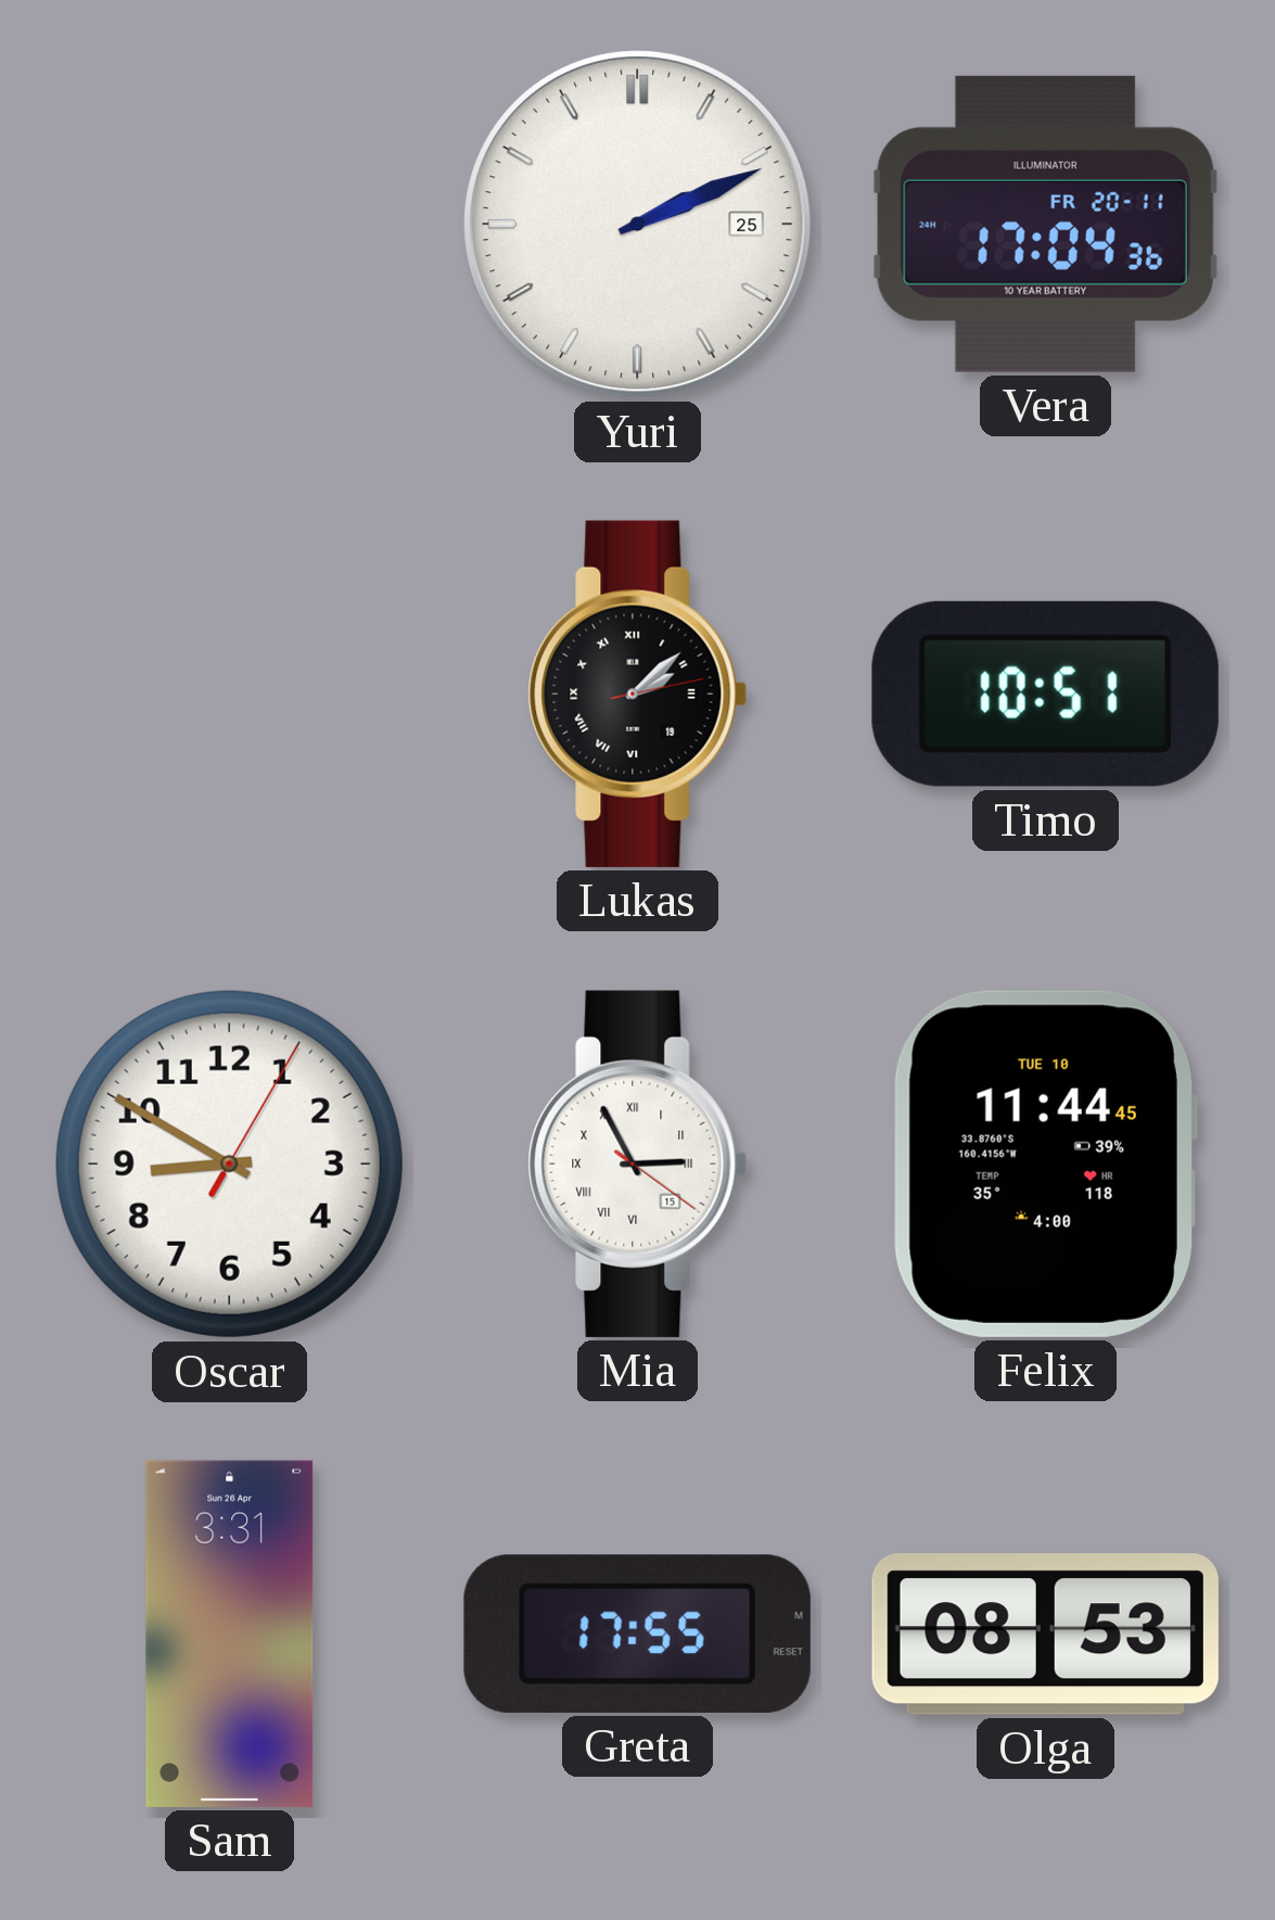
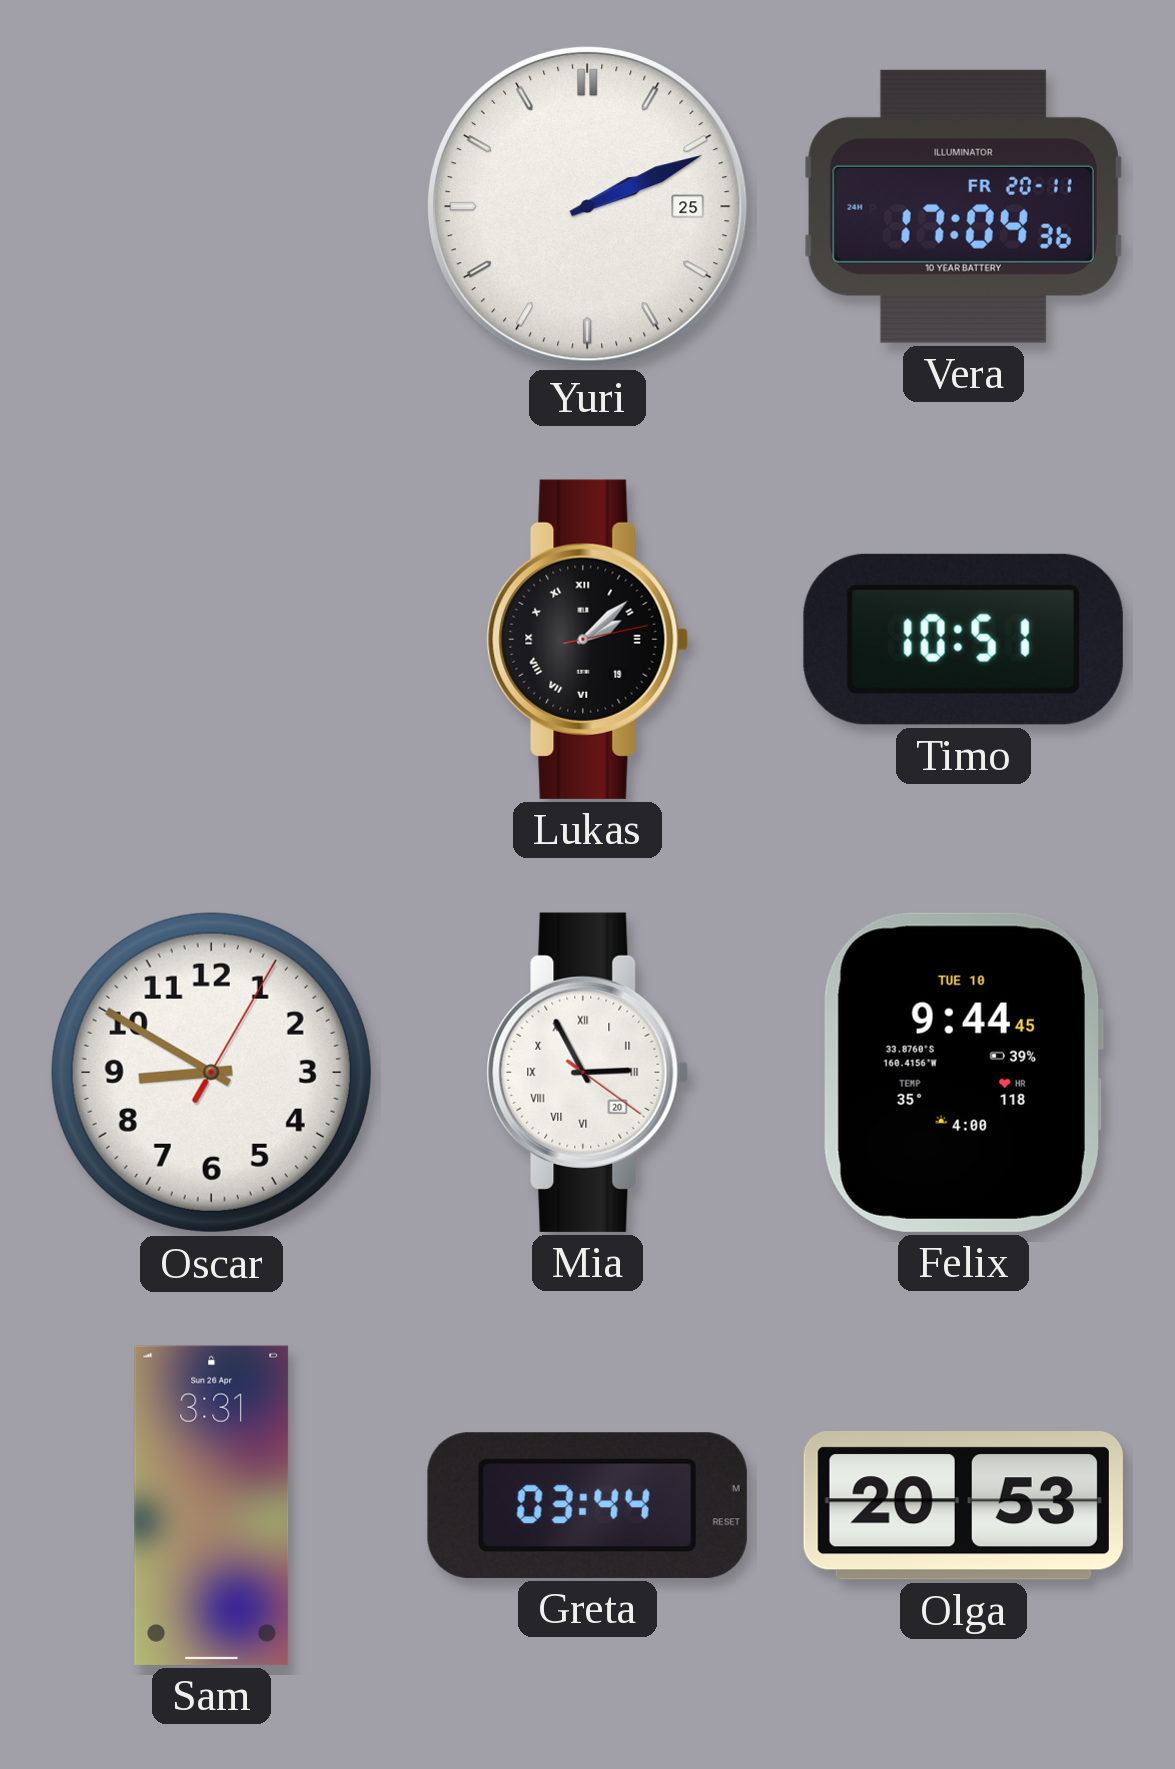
Mia date: 15 -> 20
Felix: 11:44 -> 9:44
Greta: 17:55 -> 03:44
Olga: 08:53 -> 20:53
